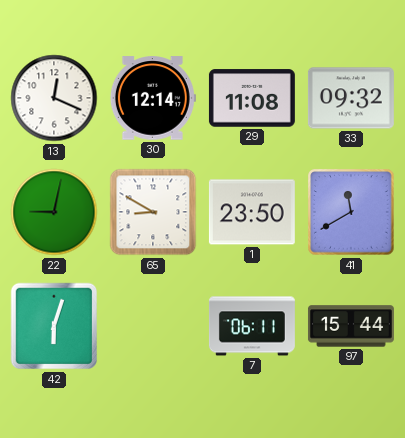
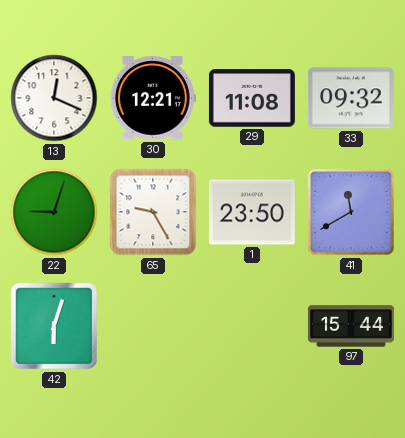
30: 12:14 -> 12:21
22: 9:02 -> 9:03
65: 8:50 -> 9:25
7: 06:11 -> none
